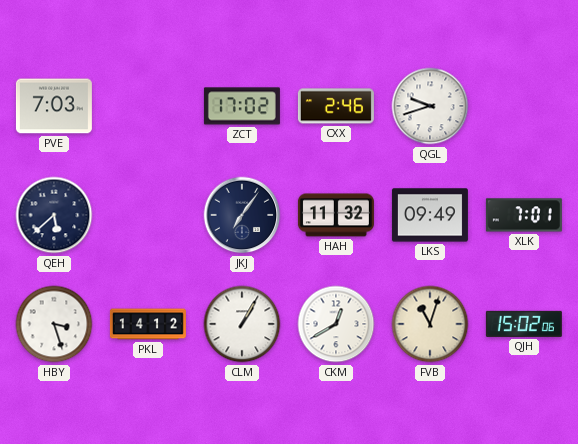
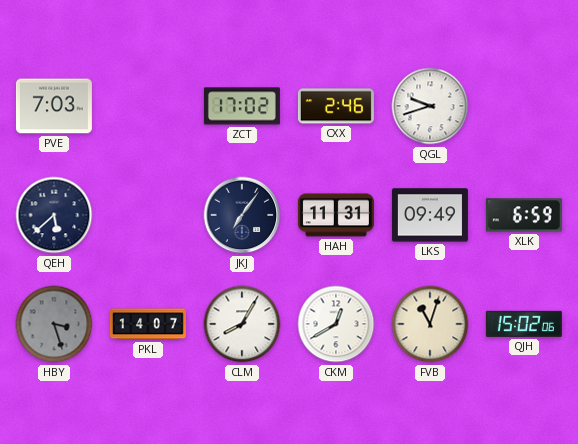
HAH: 11:32 -> 11:31
XLK: 7:01 -> 6:59
HBY dial: white -> grey
PKL: 14:12 -> 14:07
CLM: 1:05 -> 8:05
